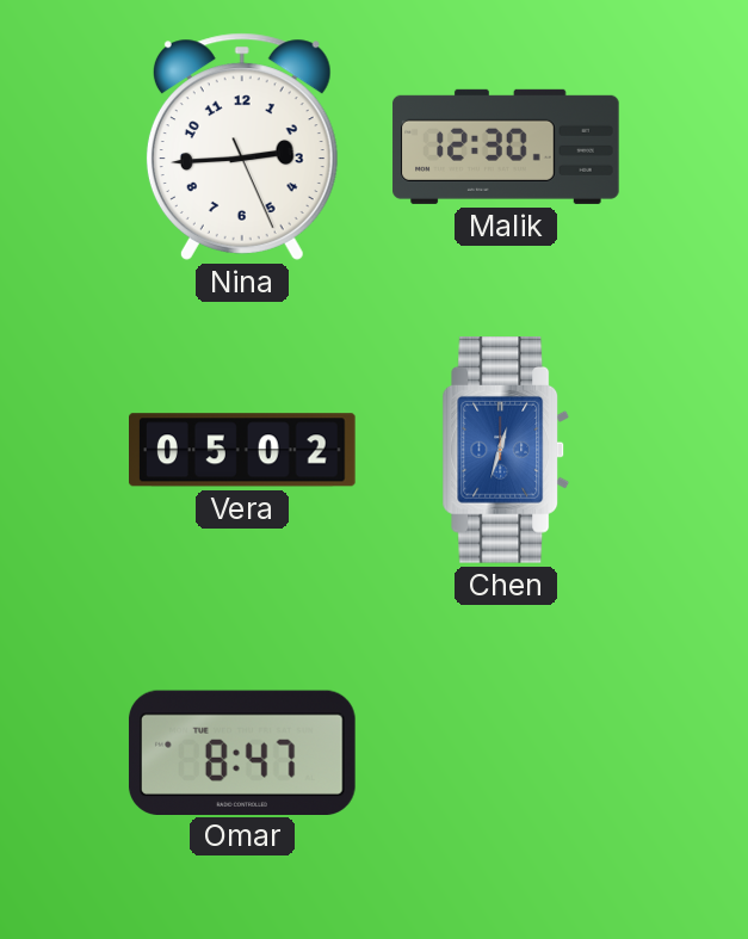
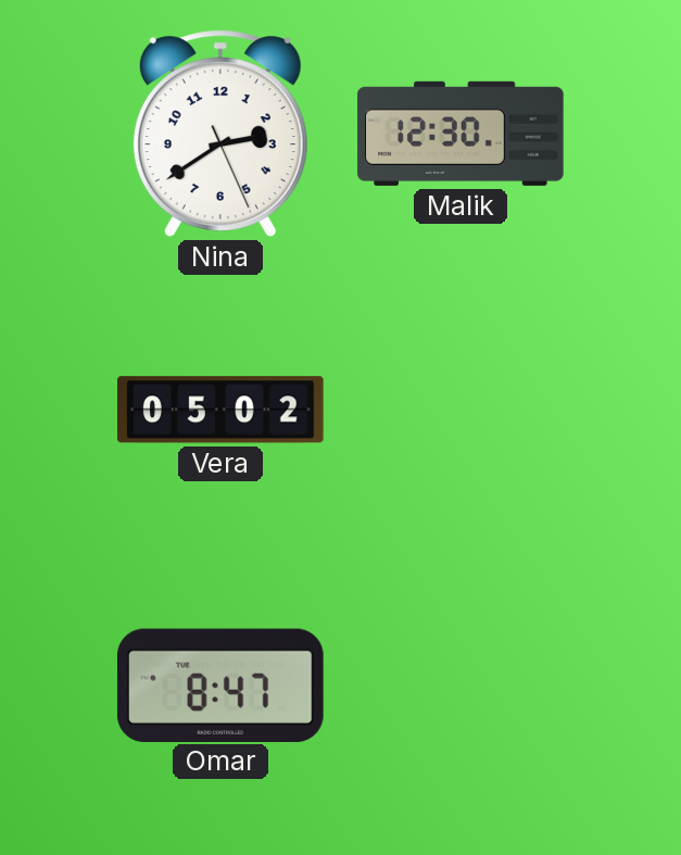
Nina: 2:44 -> 2:39
Chen: 12:33 -> none
